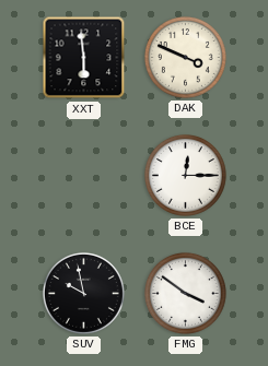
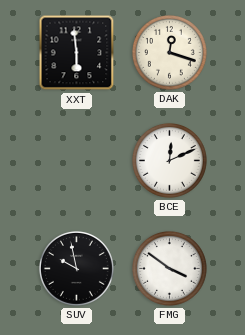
DAK: 3:49 -> 12:18
BCE: 12:15 -> 12:11
